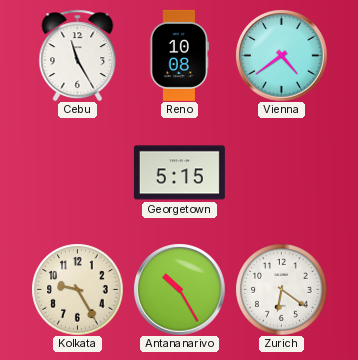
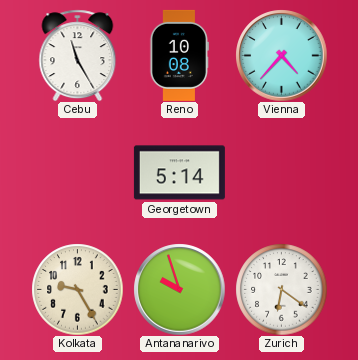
Vienna: 4:39 -> 4:37
Georgetown: 5:15 -> 5:14
Antananarivo: 10:25 -> 9:57
